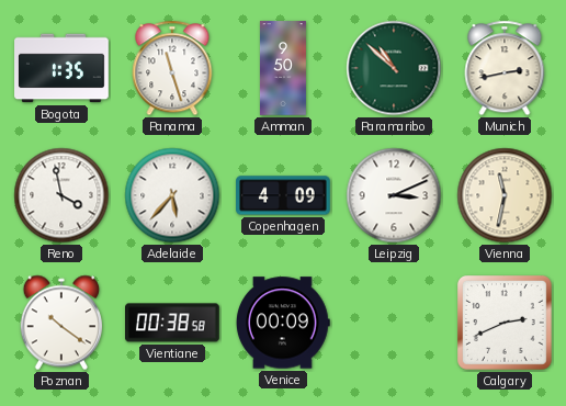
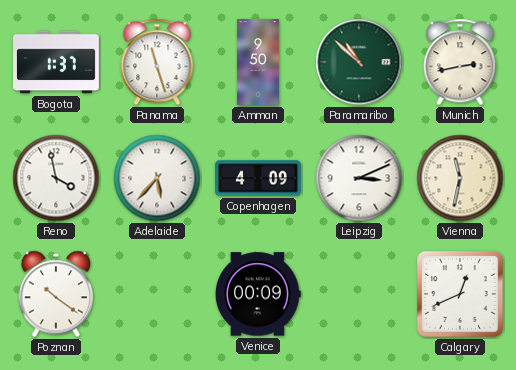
Bogota: 1:35 -> 1:37
Vientiane: 00:38 -> none
Calgary: 2:41 -> 12:41
